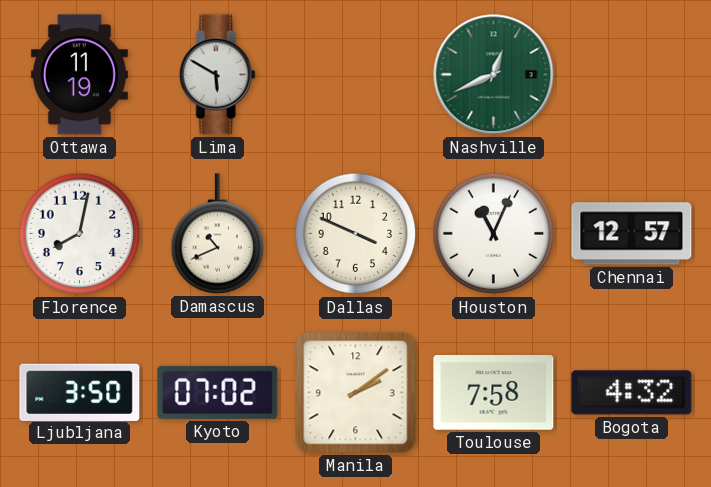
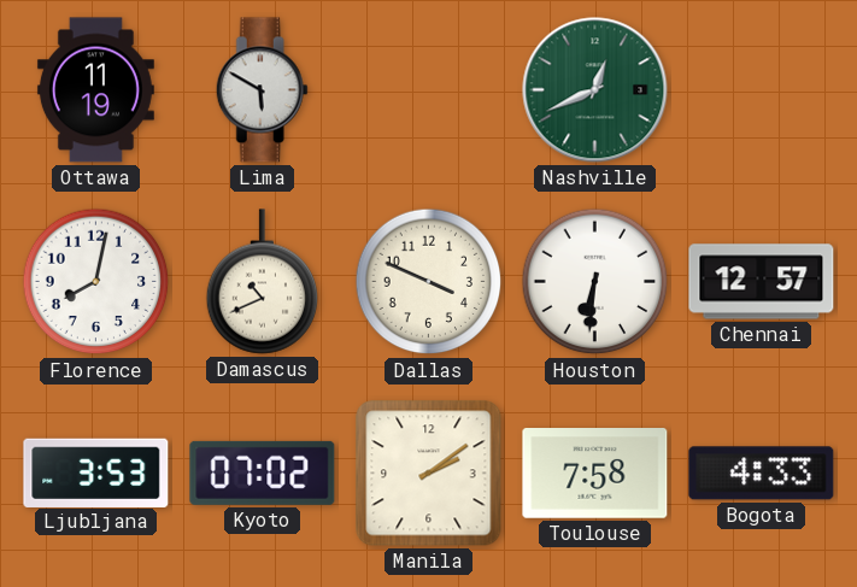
Houston: 11:04 -> 6:31
Ljubljana: 3:50 -> 3:53
Bogota: 4:32 -> 4:33
